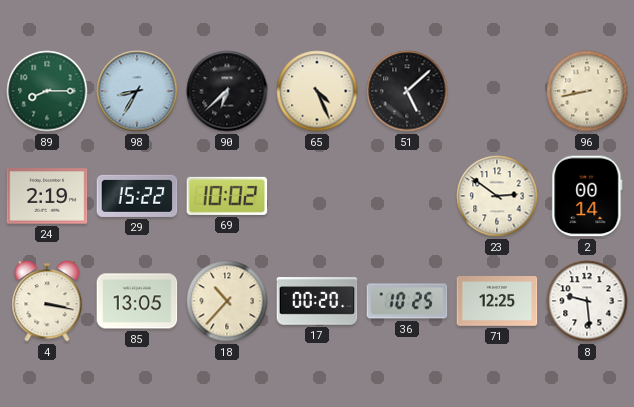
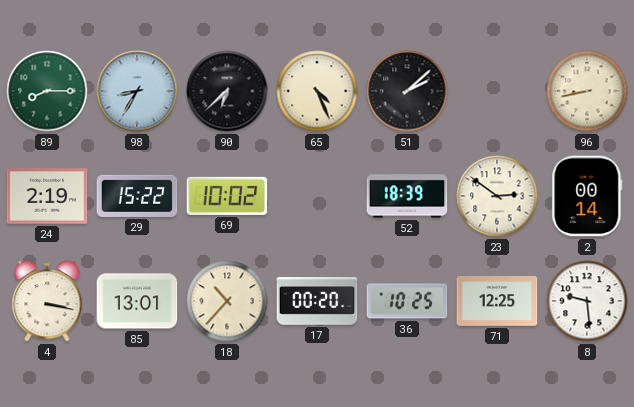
51: 5:08 -> 2:08
52: none -> 18:39
85: 13:05 -> 13:01
